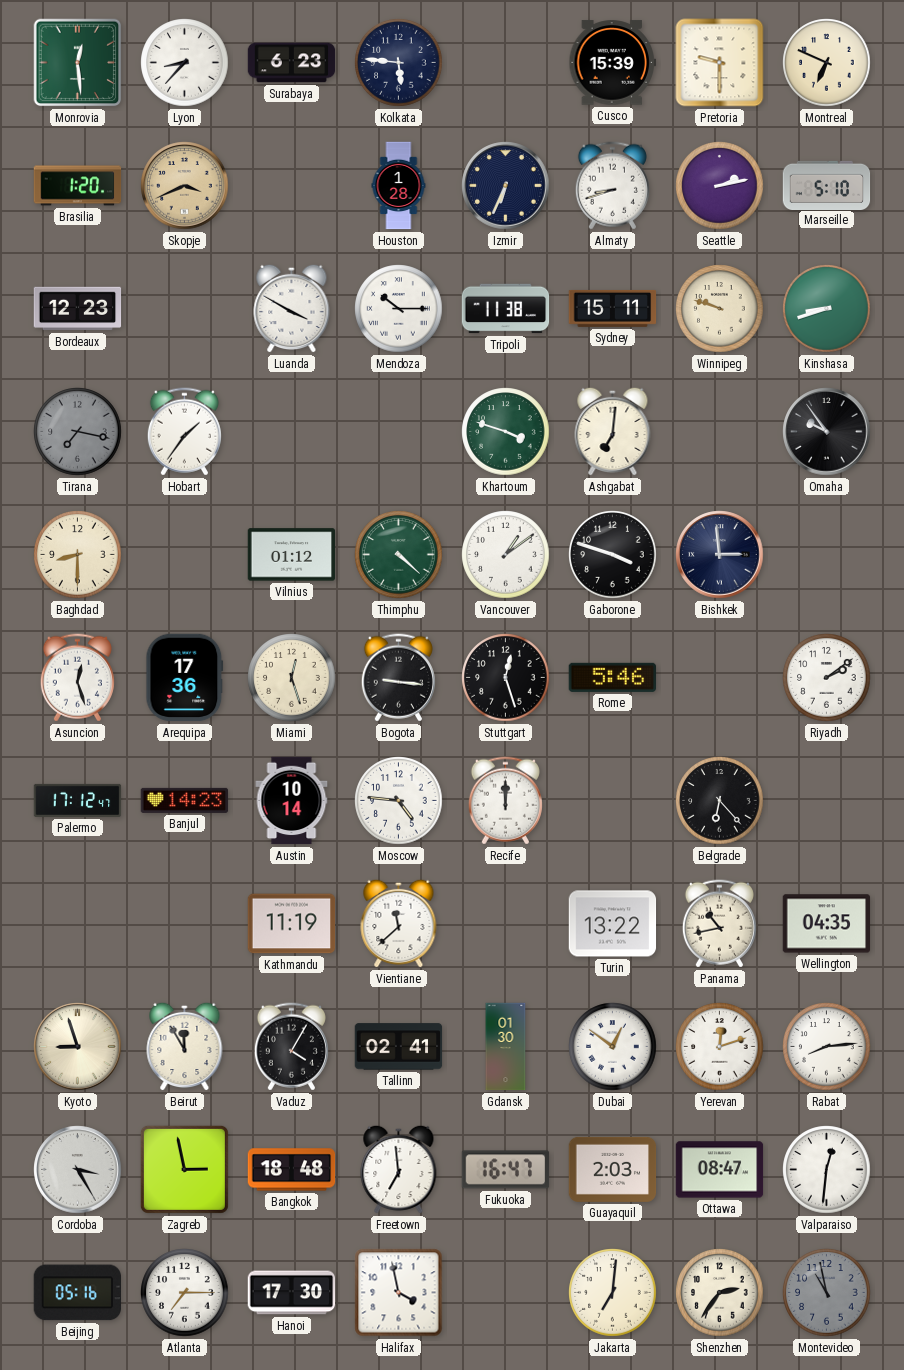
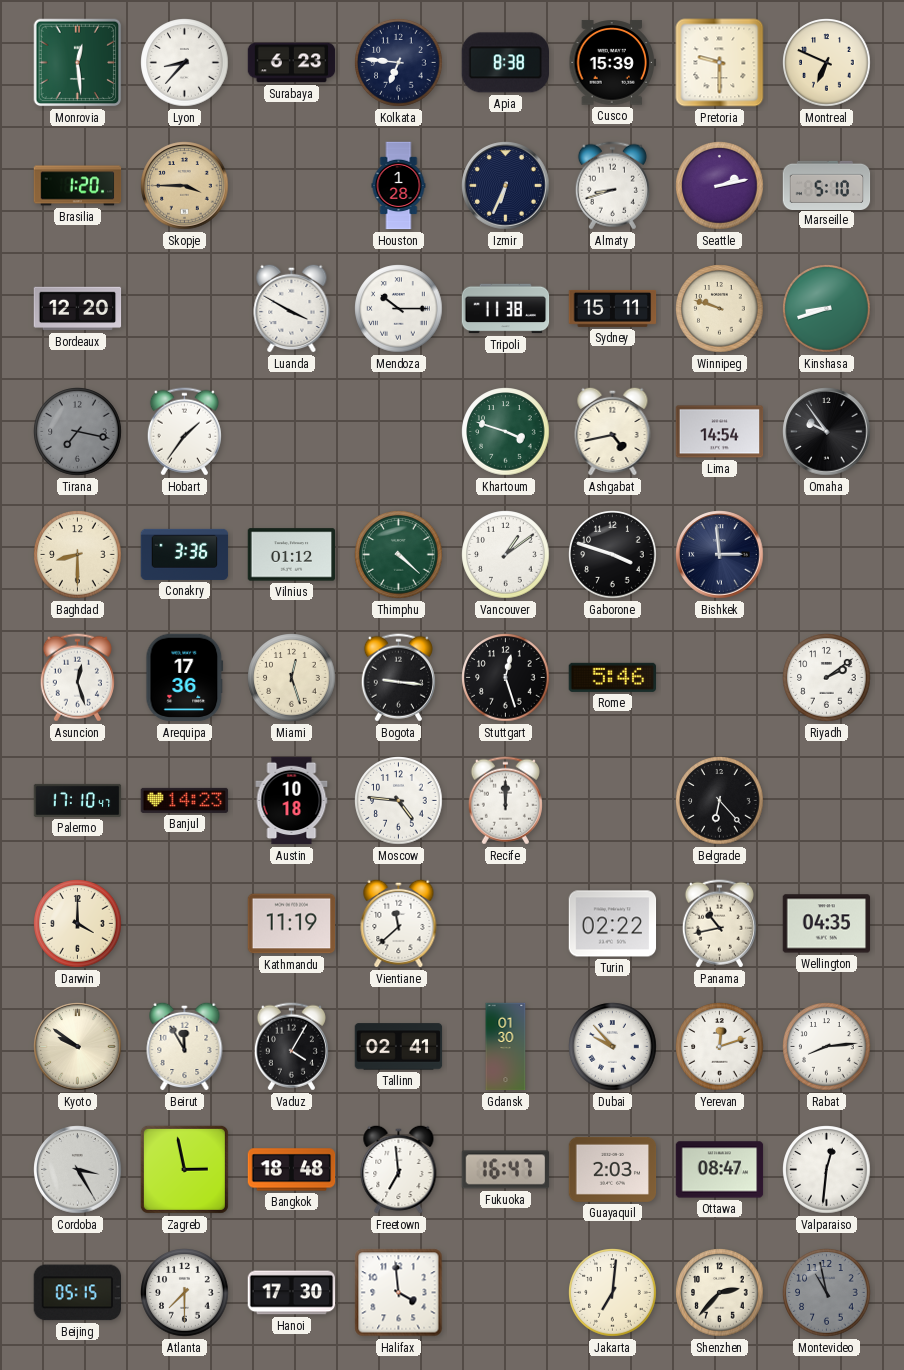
Kolkata: 5:46 -> 6:46
Apia: none -> 8:38
Skopje: 3:41 -> 3:45
Bordeaux: 12:23 -> 12:20
Ashgabat: 7:01 -> 4:43
Lima: none -> 14:54
Conakry: none -> 3:36
Palermo: 17:12 -> 17:10
Austin: 10:14 -> 10:18
Darwin: none -> 4:00
Turin: 13:22 -> 02:22
Kyoto: 8:57 -> 9:51
Dubai: 12:51 -> 9:53
Beijing: 05:16 -> 05:15
Atlanta: 7:15 -> 7:30
Halifax: 3:58 -> 3:59
Shenzhen: 2:36 -> 2:37
